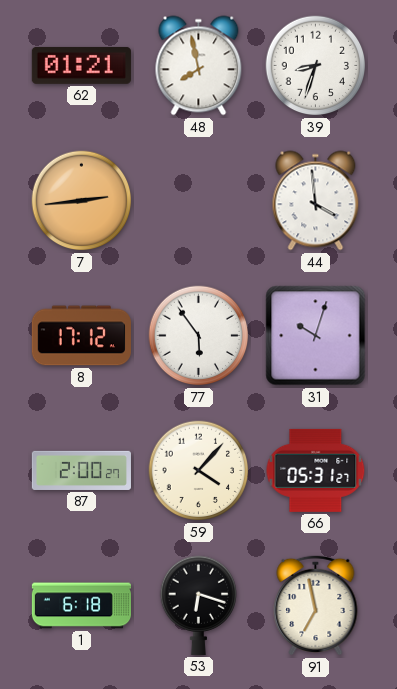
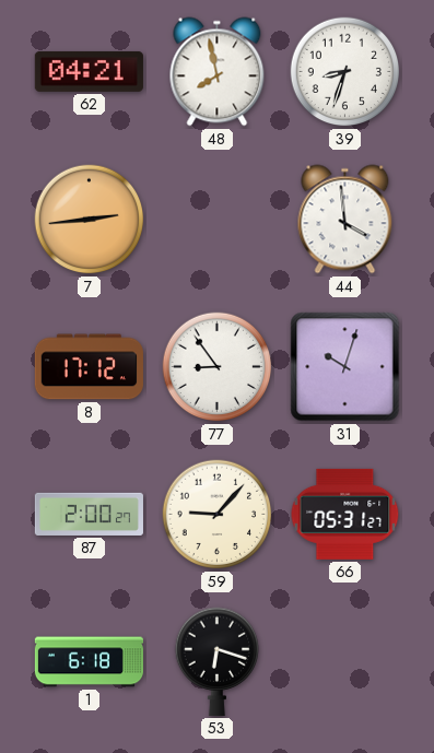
62: 01:21 -> 04:21
77: 5:54 -> 8:54
59: 4:07 -> 9:07
91: 6:58 -> none
